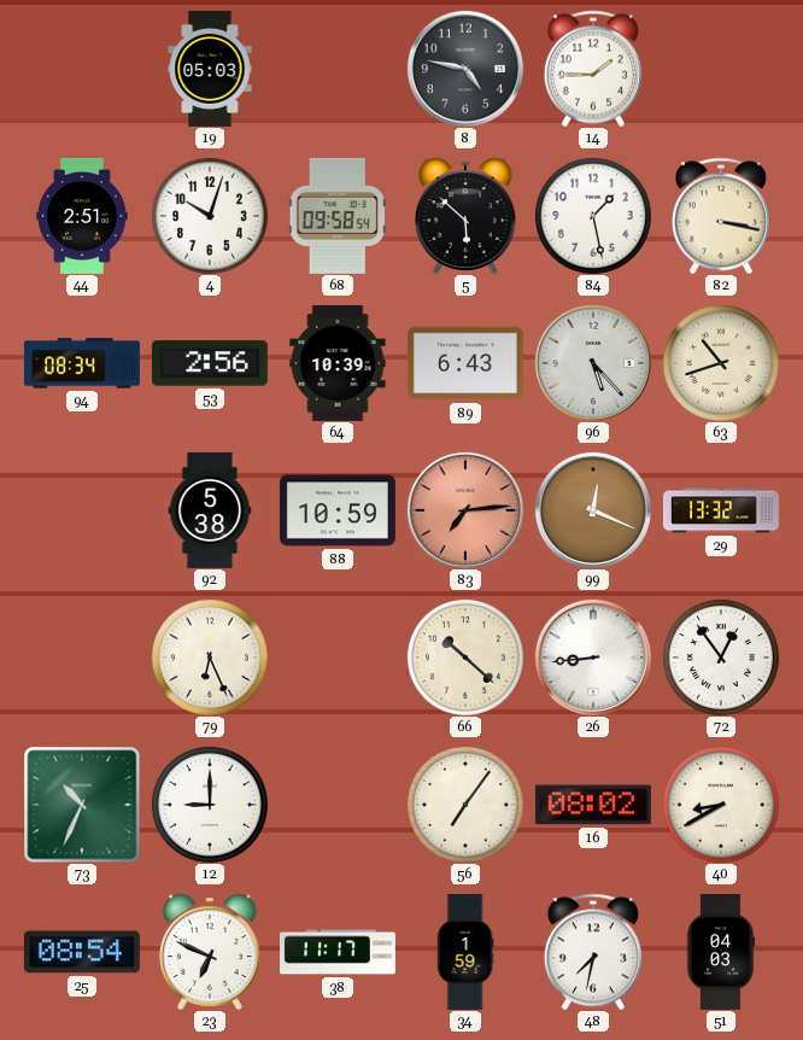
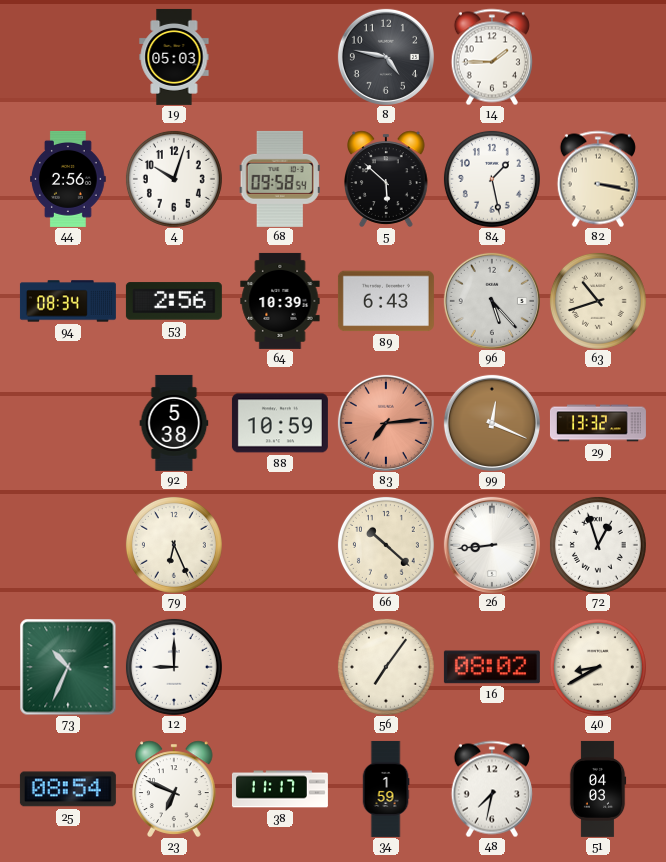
44: 2:51 -> 2:56
72: 12:54 -> 12:57
